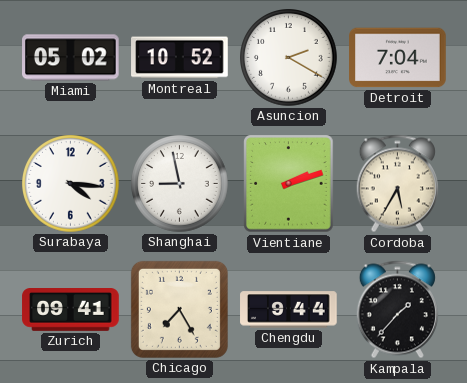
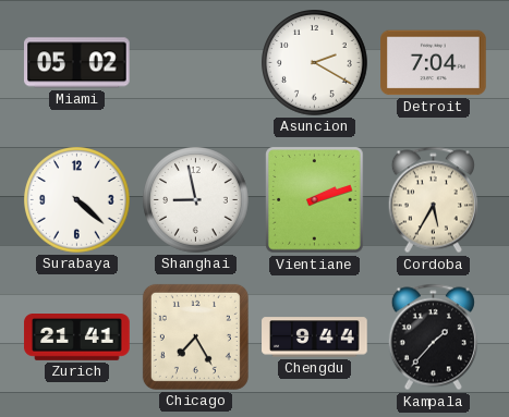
Montreal: 10:52 -> none
Surabaya: 4:16 -> 4:22
Zurich: 09:41 -> 21:41
